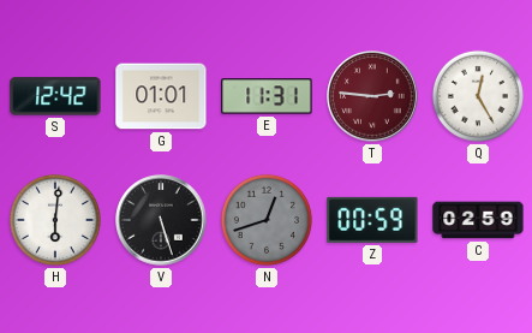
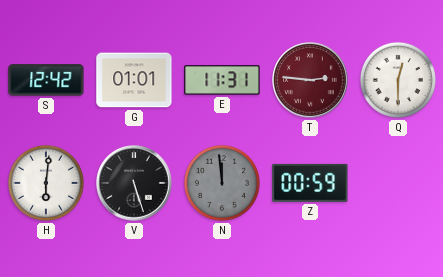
Q: 12:25 -> 12:30
N: 12:42 -> 11:59
C: 02:59 -> none
